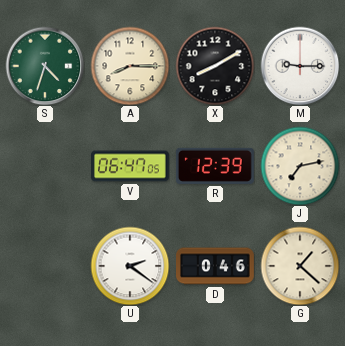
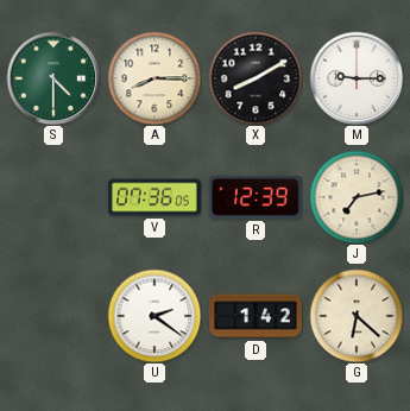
S: 4:33 -> 4:30
V: 06:47 -> 07:36
D: 0:46 -> 1:42
G: 1:22 -> 6:22
